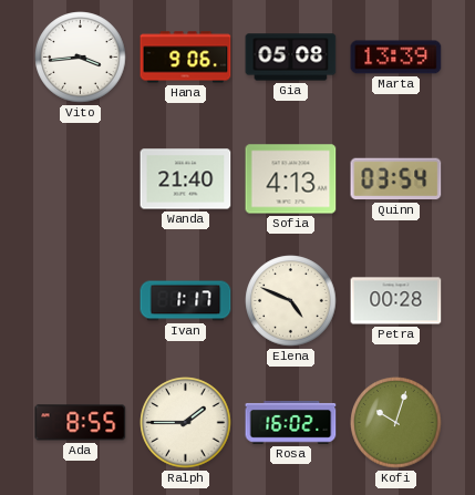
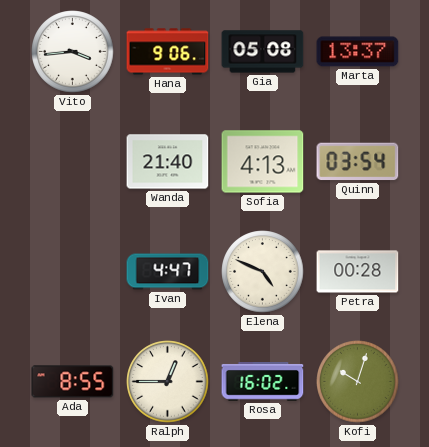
Marta: 13:39 -> 13:37
Ivan: 1:17 -> 4:47
Ralph: 1:45 -> 12:45
